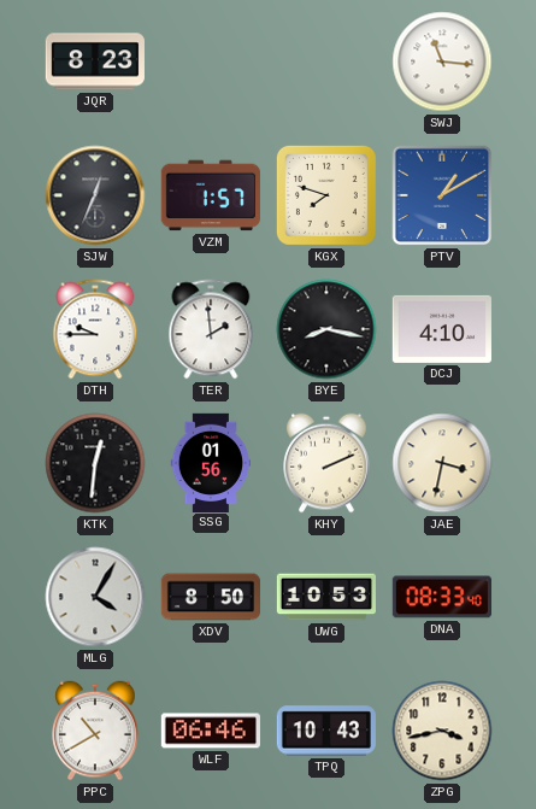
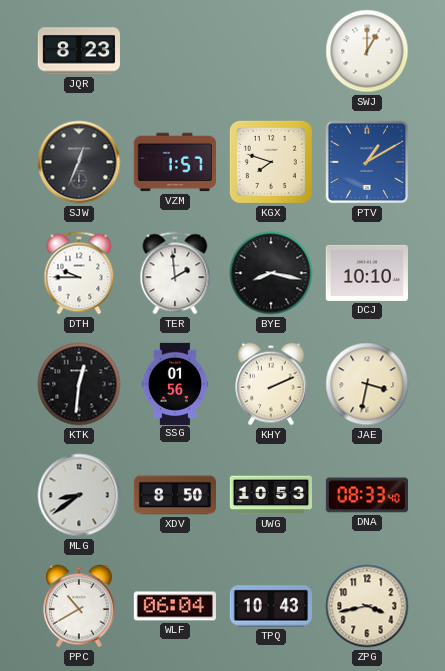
SWJ: 11:16 -> 1:00
DCJ: 4:10 -> 10:10
MLG: 4:05 -> 8:39
WLF: 06:46 -> 06:04
